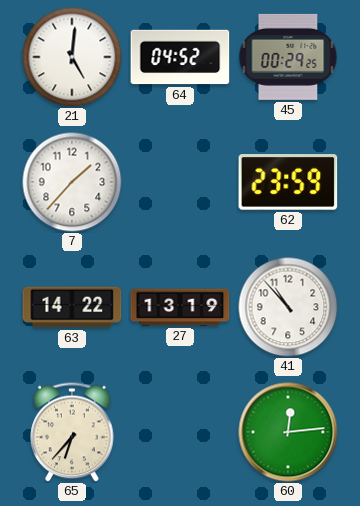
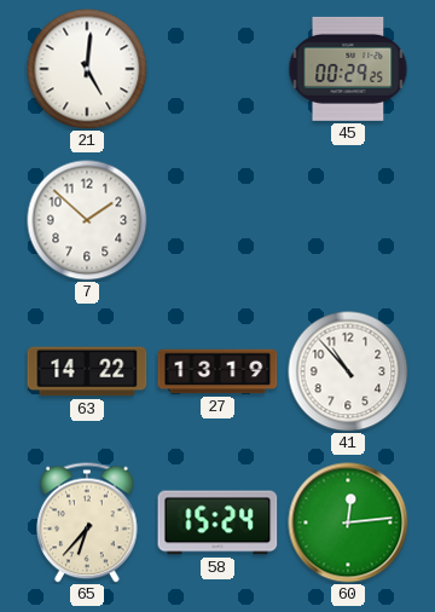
64: 04:52 -> none
7: 1:37 -> 1:52
62: 23:59 -> none
58: none -> 15:24
